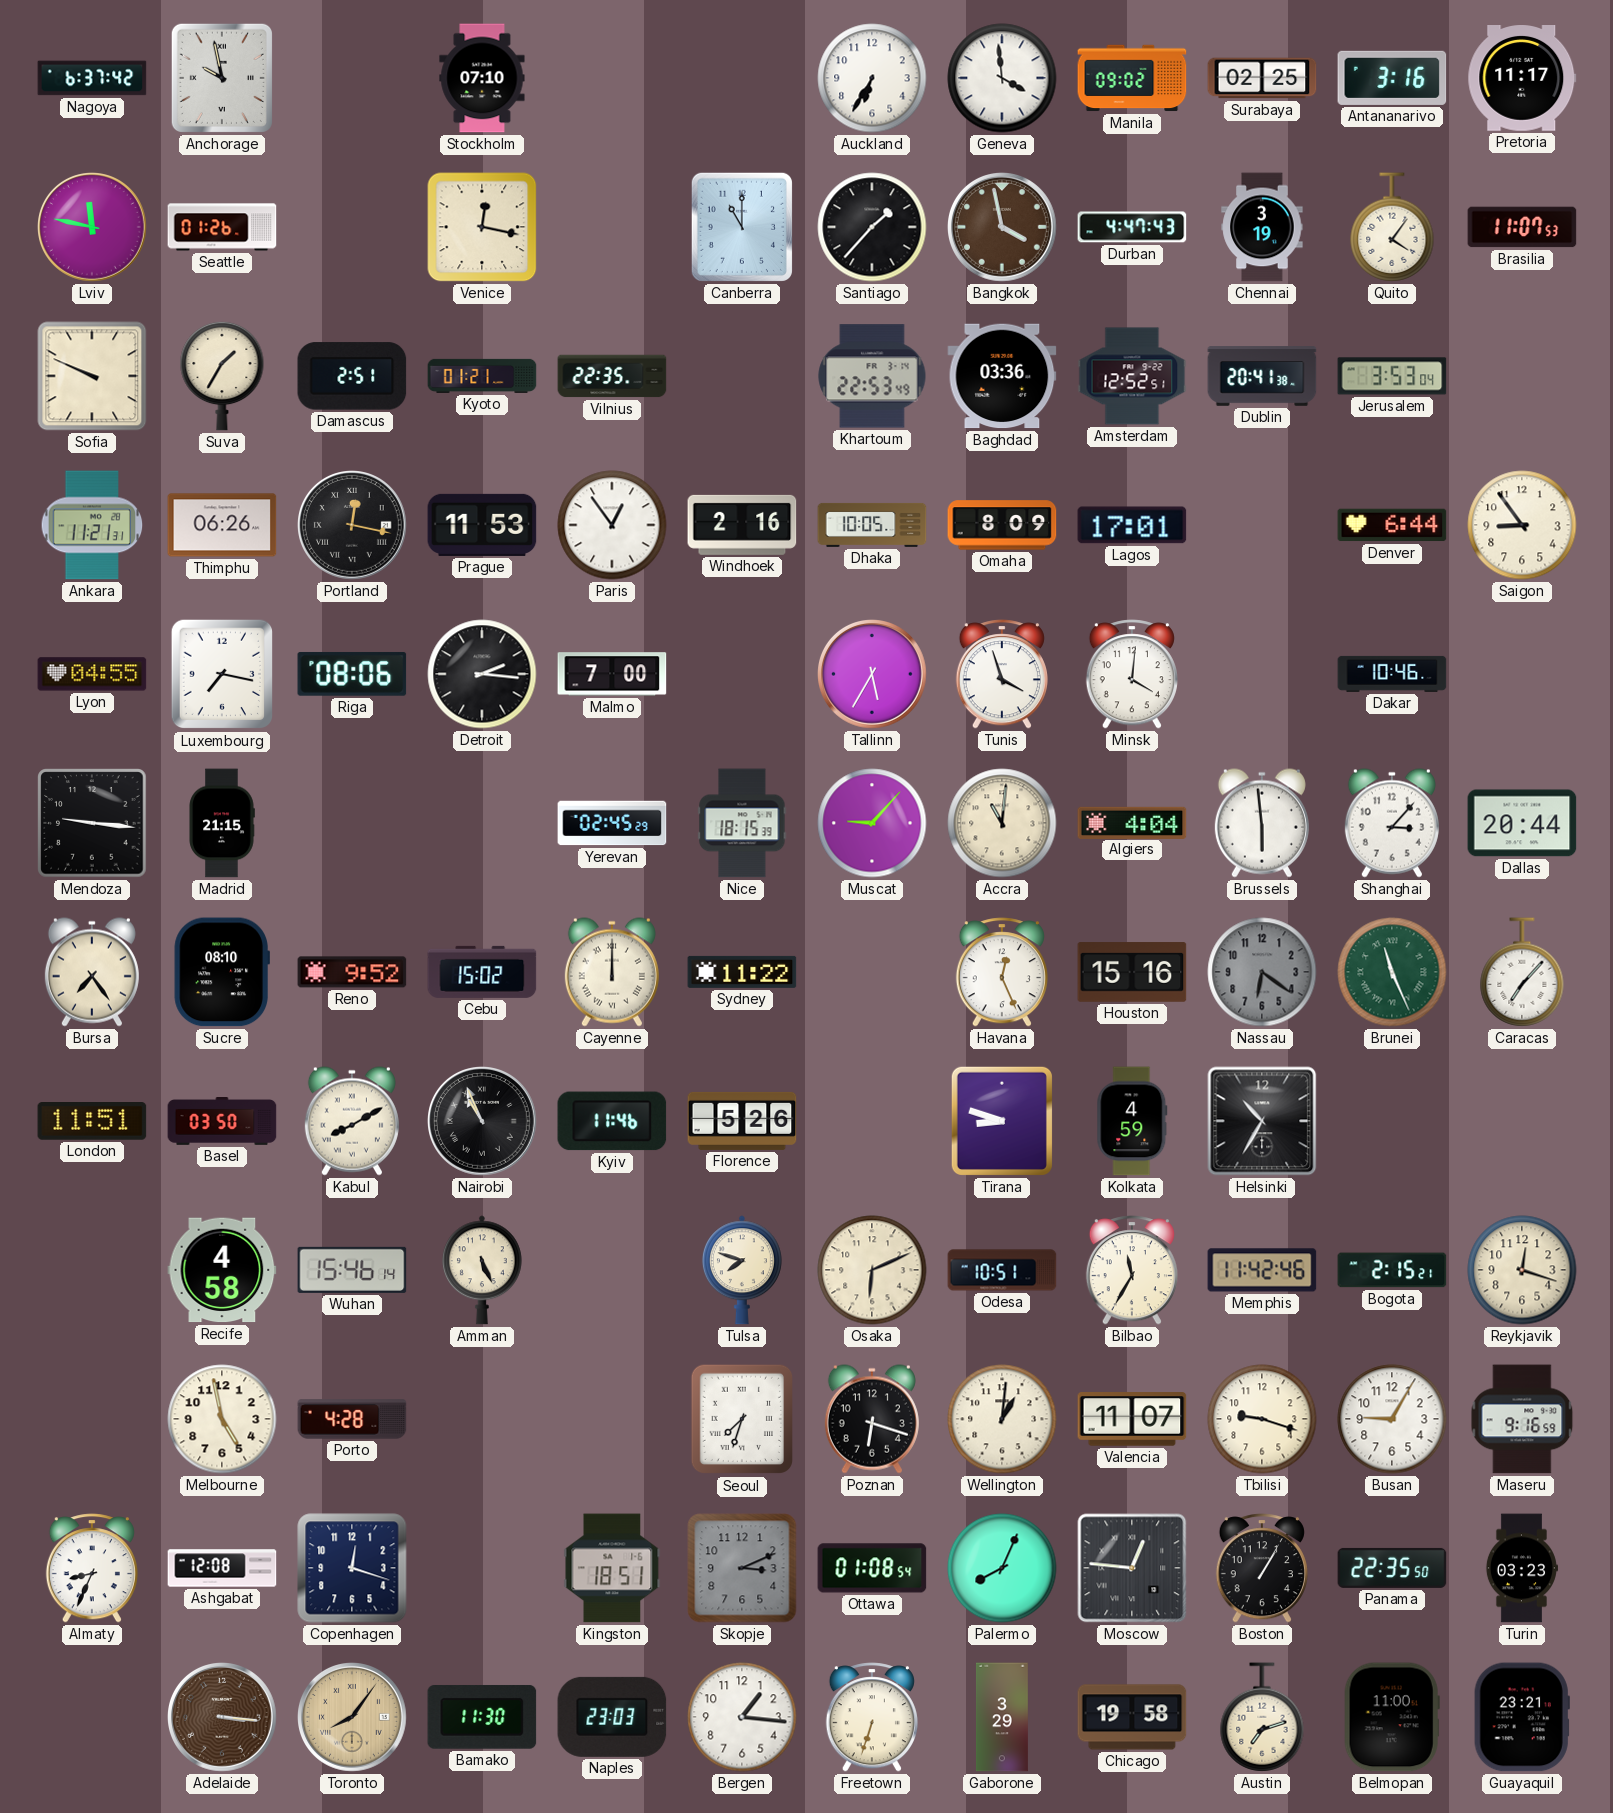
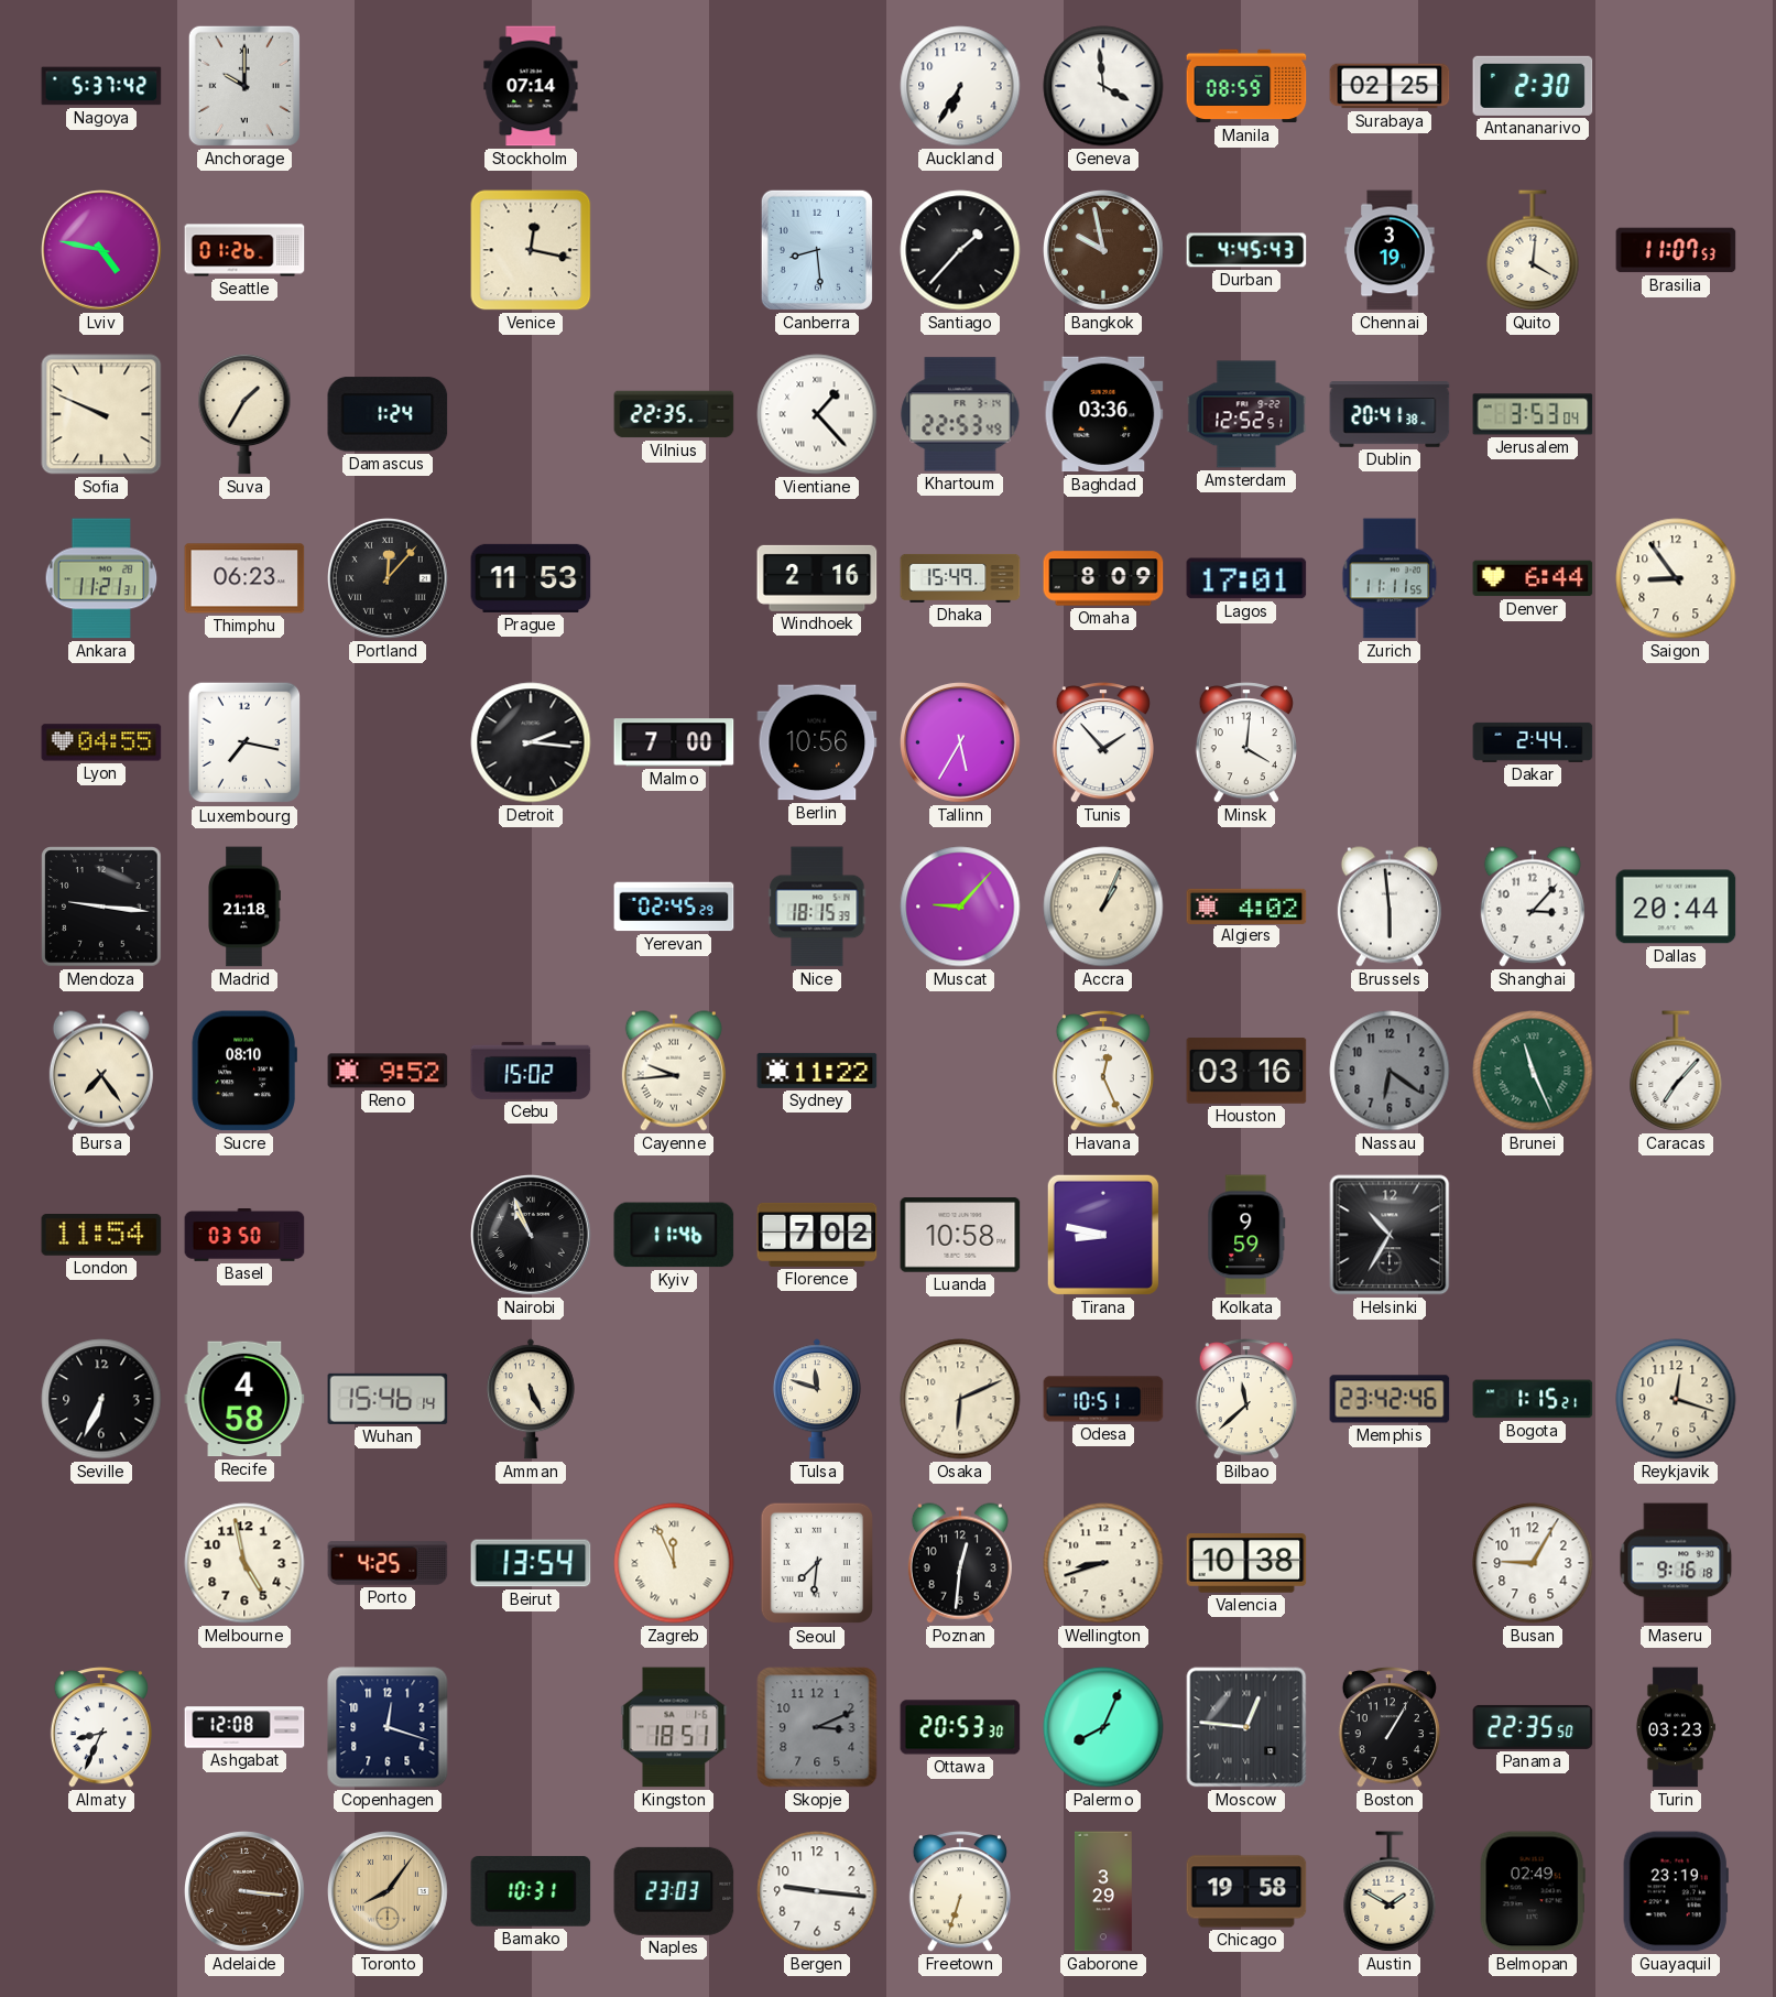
Nagoya: 6:37 -> 5:37
Anchorage: 9:58 -> 10:00
Stockholm: 07:10 -> 07:14
Manila: 09:02 -> 08:59
Antananarivo: 3:16 -> 2:30
Pretoria: 11:17 -> none
Lviv: 11:47 -> 4:47
Canberra: 11:00 -> 8:29
Bangkok: 3:58 -> 9:58
Durban: 4:47 -> 4:45
Quito: 4:06 -> 4:01
Damascus: 2:51 -> 1:24
Kyoto: 01:21 -> none
Vientiane: none -> 1:23
Thimphu: 06:26 -> 06:23
Portland: 12:17 -> 12:07
Paris: 12:54 -> none
Dhaka: 10:05 -> 15:49
Zurich: none -> 11:11
Riga: 08:06 -> none
Berlin: none -> 10:56
Tunis: 3:57 -> 1:53
Dakar: 10:46 -> 2:44
Madrid: 21:15 -> 21:18
Accra: 11:01 -> 1:04
Algiers: 4:04 -> 4:02
Cayenne: 12:00 -> 9:44
Houston: 15:16 -> 03:16
London: 11:51 -> 11:54
Kabul: 8:10 -> none
Florence: 5:26 -> 7:02
Luanda: none -> 10:58
Tirana: 8:48 -> 8:47
Kolkata: 4:59 -> 9:59
Seville: none -> 6:34
Tulsa: 7:48 -> 11:48
Bilbao: 11:35 -> 11:38
Memphis: 11:42 -> 23:42
Bogota: 2:15 -> 1:15
Porto: 4:28 -> 4:25
Beirut: none -> 13:54
Zagreb: none -> 11:56
Seoul: 7:33 -> 7:31
Poznan: 6:18 -> 12:31
Wellington: 1:01 -> 8:42
Valencia: 11:07 -> 10:38
Tbilisi: 9:18 -> none
Maseru: 9:16:59 -> 9:16:18
Ottawa: 01:08 -> 20:53
Bamako: 11:30 -> 10:31
Bergen: 1:16 -> 9:16
Austin: 7:12 -> 1:50
Belmopan: 11:00 -> 02:49
Guayaquil: 23:21 -> 23:19
